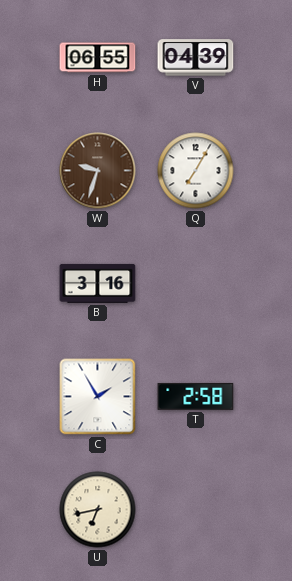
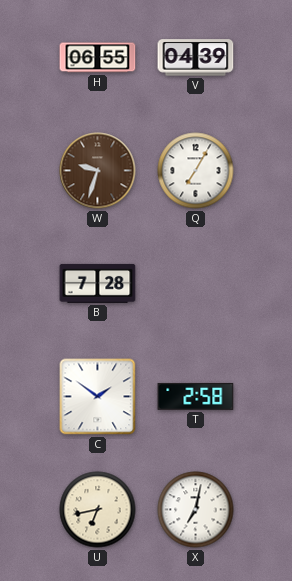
B: 3:16 -> 7:28
C: 1:55 -> 1:51
X: none -> 7:02
